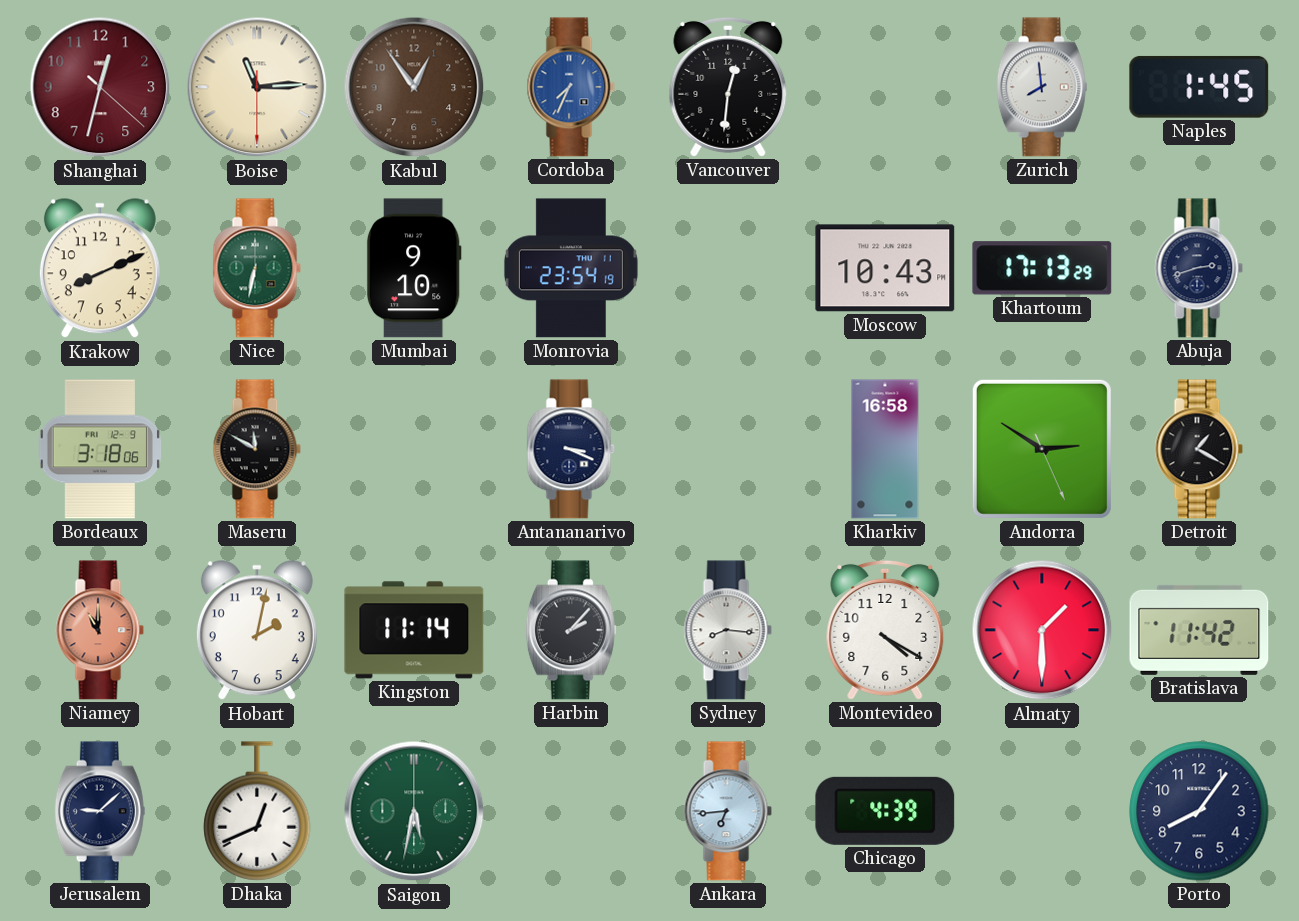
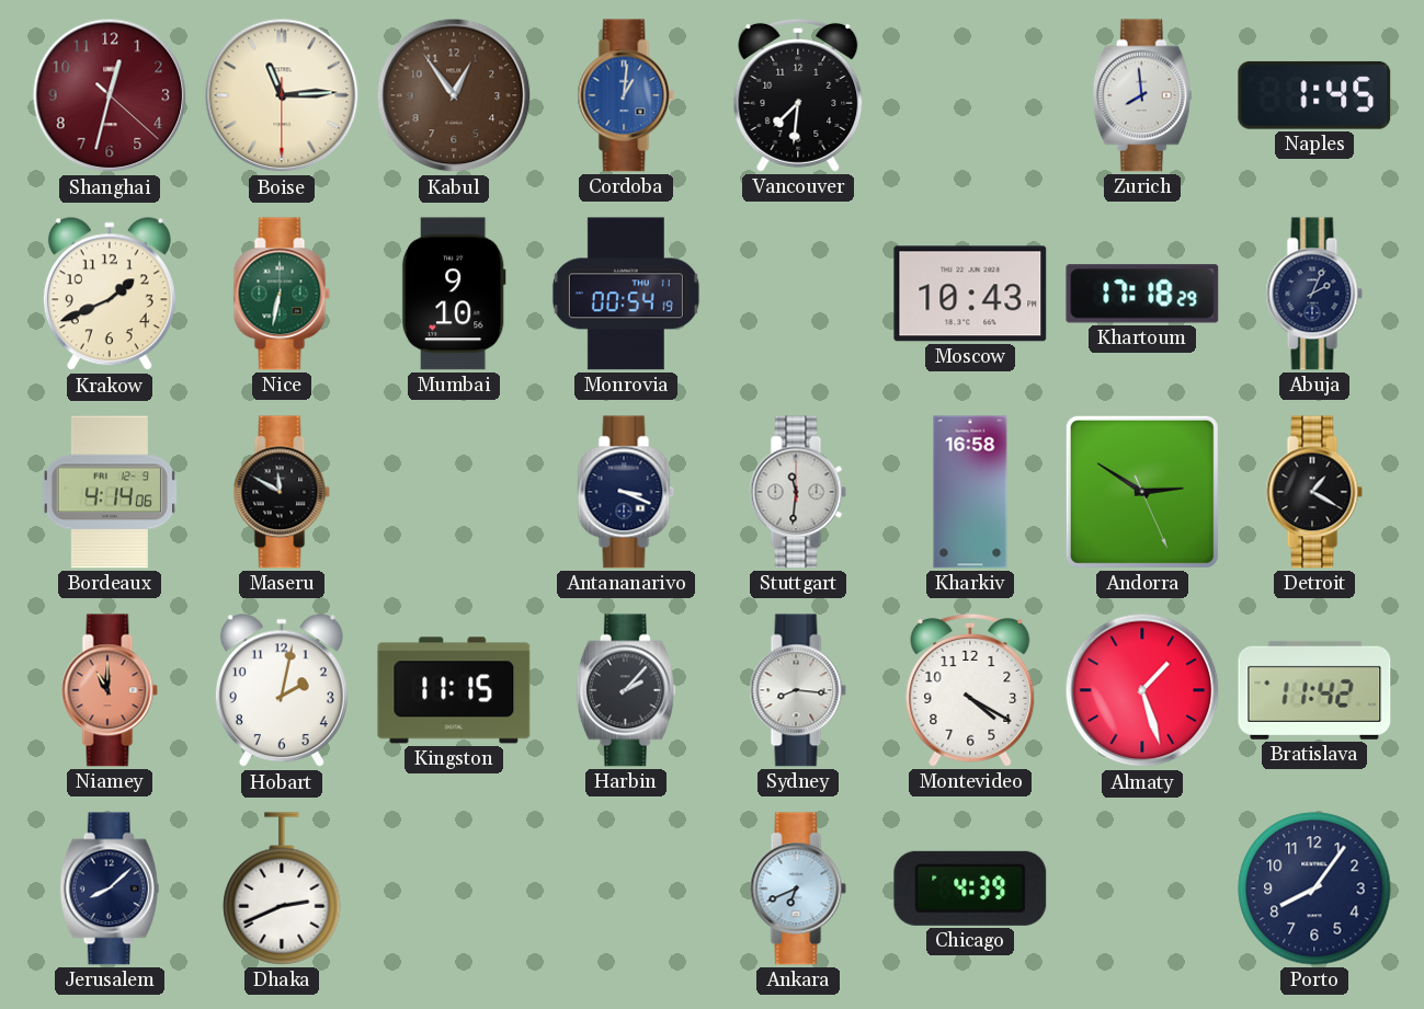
Cordoba: 7:34 -> 1:01
Vancouver: 12:31 -> 7:31
Krakow: 8:11 -> 1:41
Monrovia: 23:54 -> 00:54
Khartoum: 17:13 -> 17:18
Abuja: 2:42 -> 2:04
Bordeaux: 3:18 -> 4:14
Stuttgart: none -> 11:31
Kingston: 11:14 -> 11:15
Almaty: 1:30 -> 1:27
Jerusalem: 9:08 -> 8:08
Dhaka: 12:41 -> 2:41
Saigon: 5:32 -> none
Ankara: 6:44 -> 6:41
